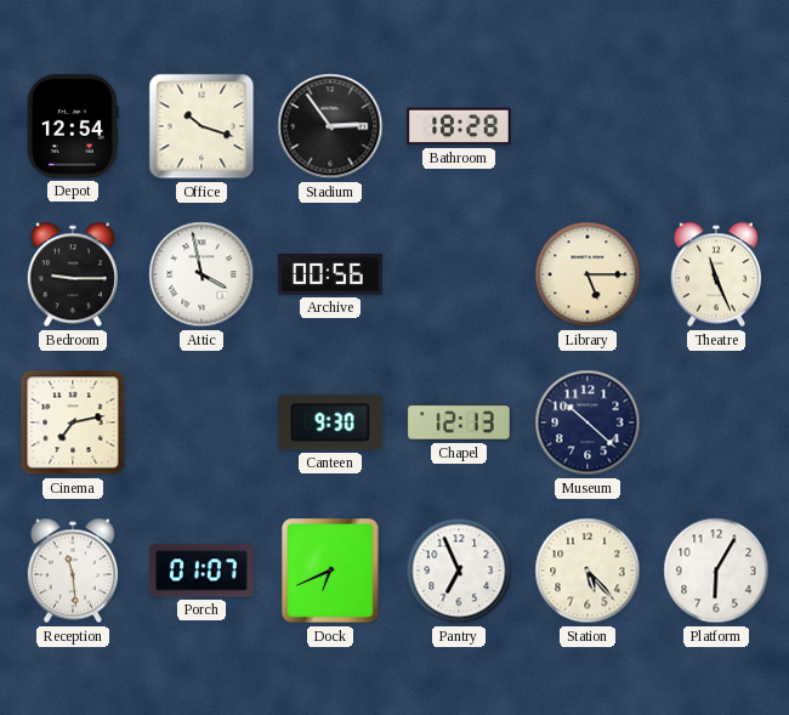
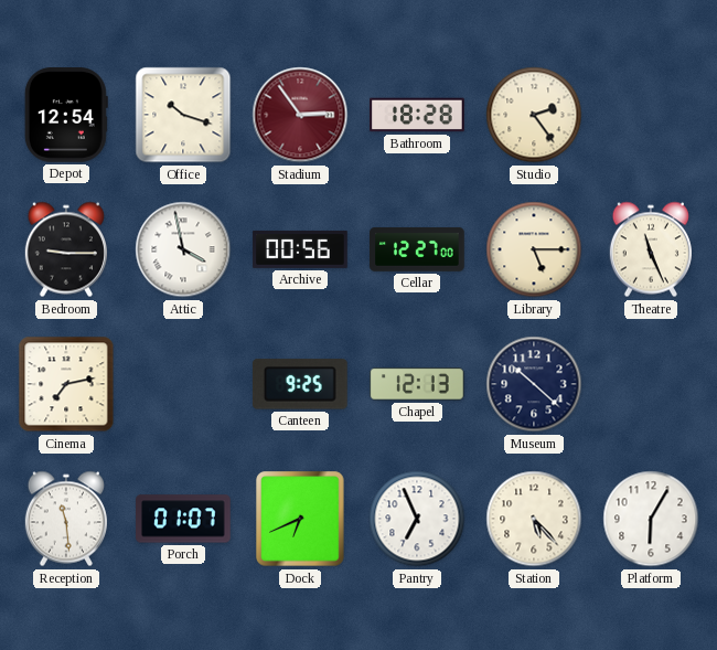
Stadium dial: black -> burgundy
Studio: none -> 2:24
Cellar: none -> 12:27
Canteen: 9:30 -> 9:25
